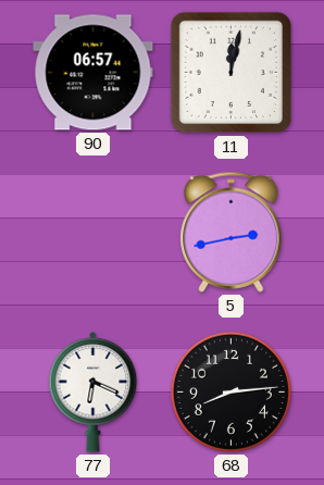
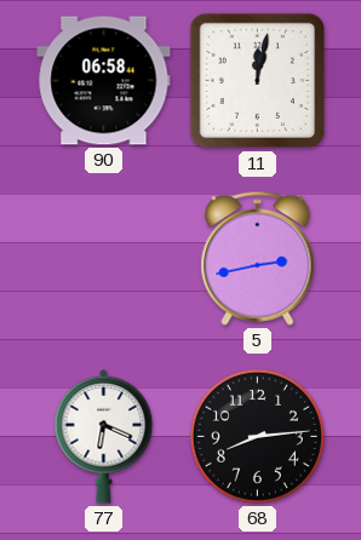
90: 06:57 -> 06:58
